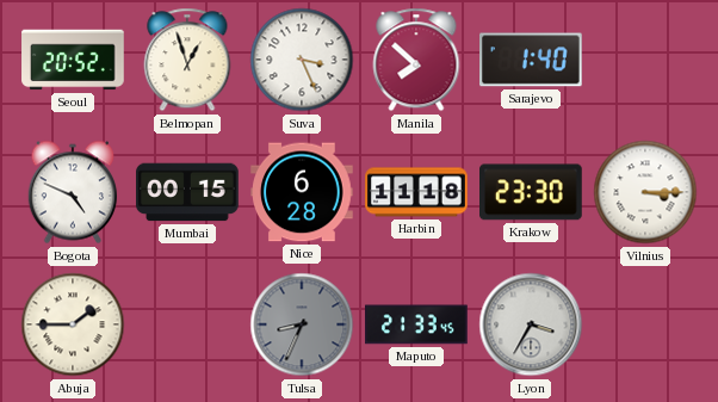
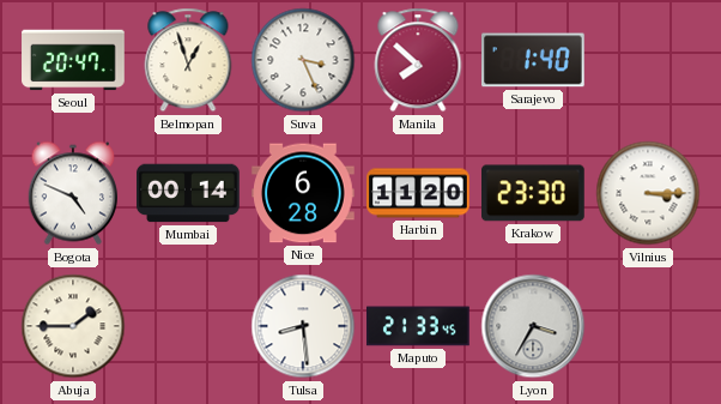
Seoul: 20:52 -> 20:47
Mumbai: 00:15 -> 00:14
Harbin: 11:18 -> 11:20
Tulsa: 8:34 -> 8:29
Tulsa dial: grey -> white
